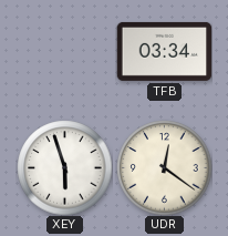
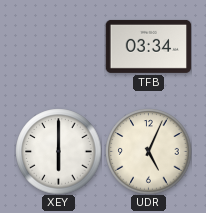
XEY: 5:57 -> 6:00
UDR: 12:21 -> 5:04
